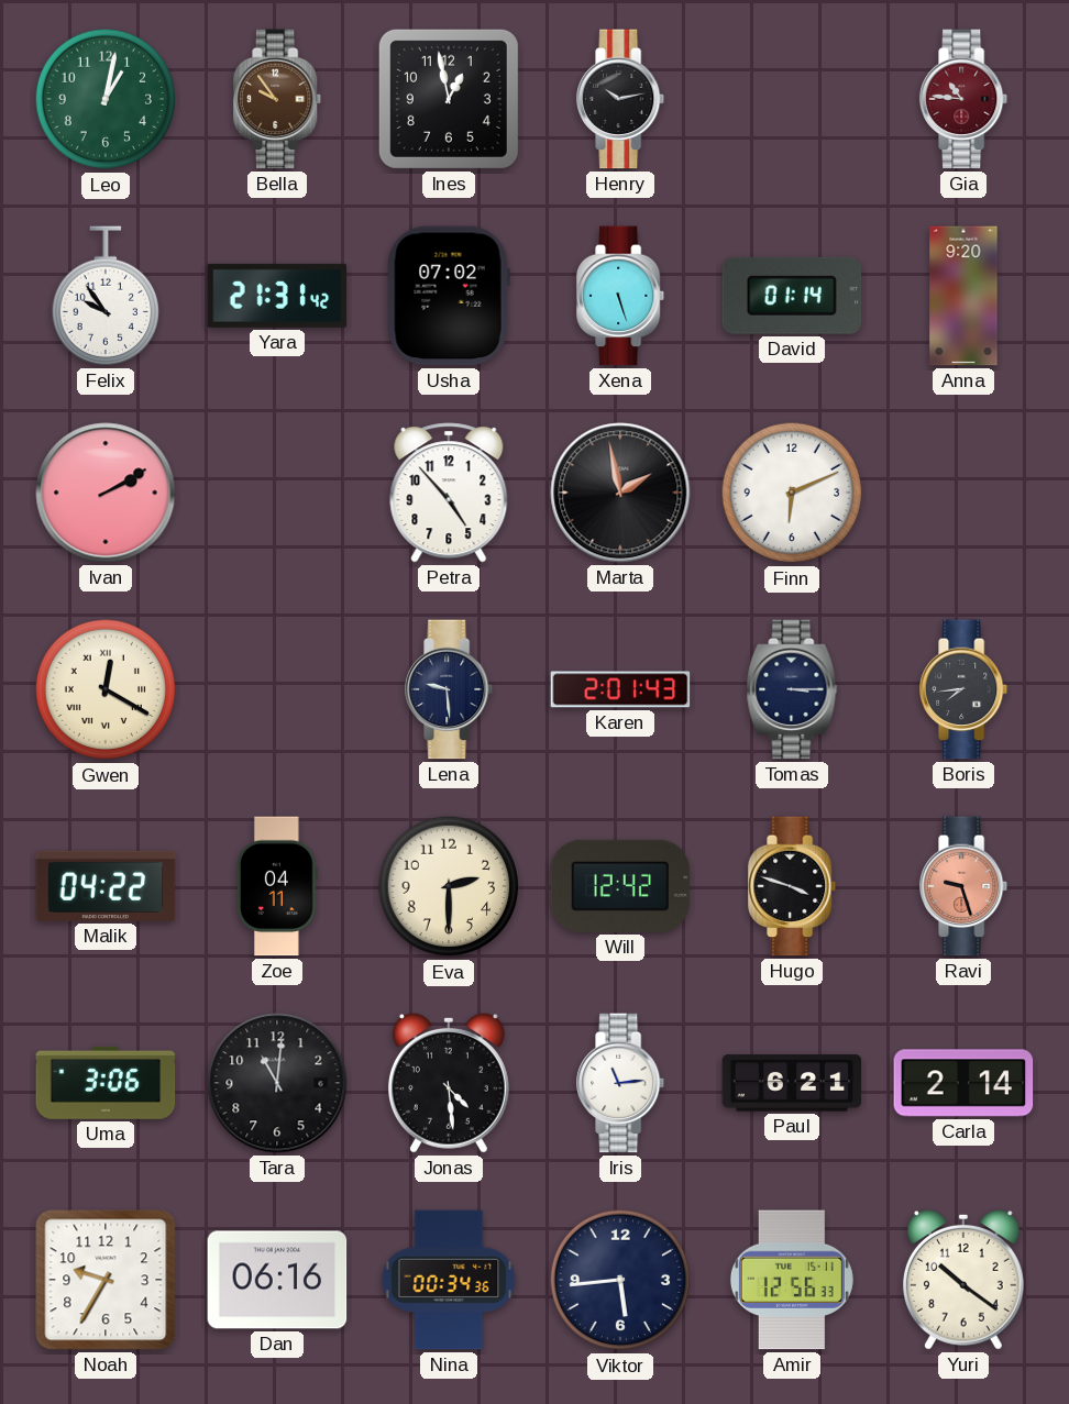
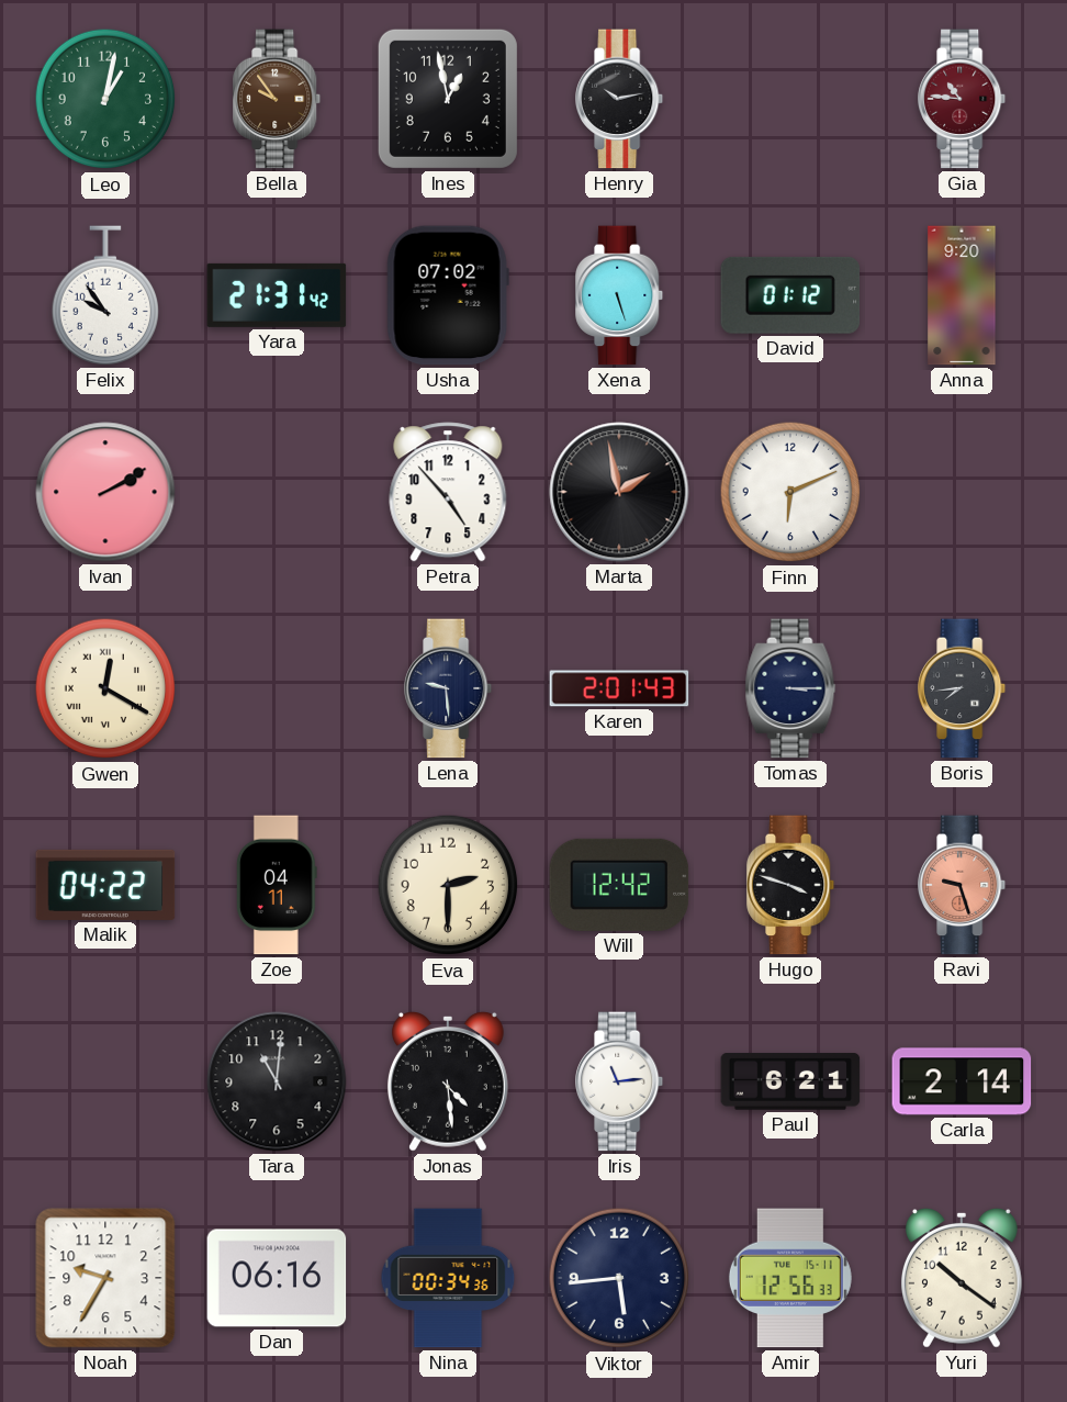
David: 01:14 -> 01:12
Uma: 3:06 -> none
